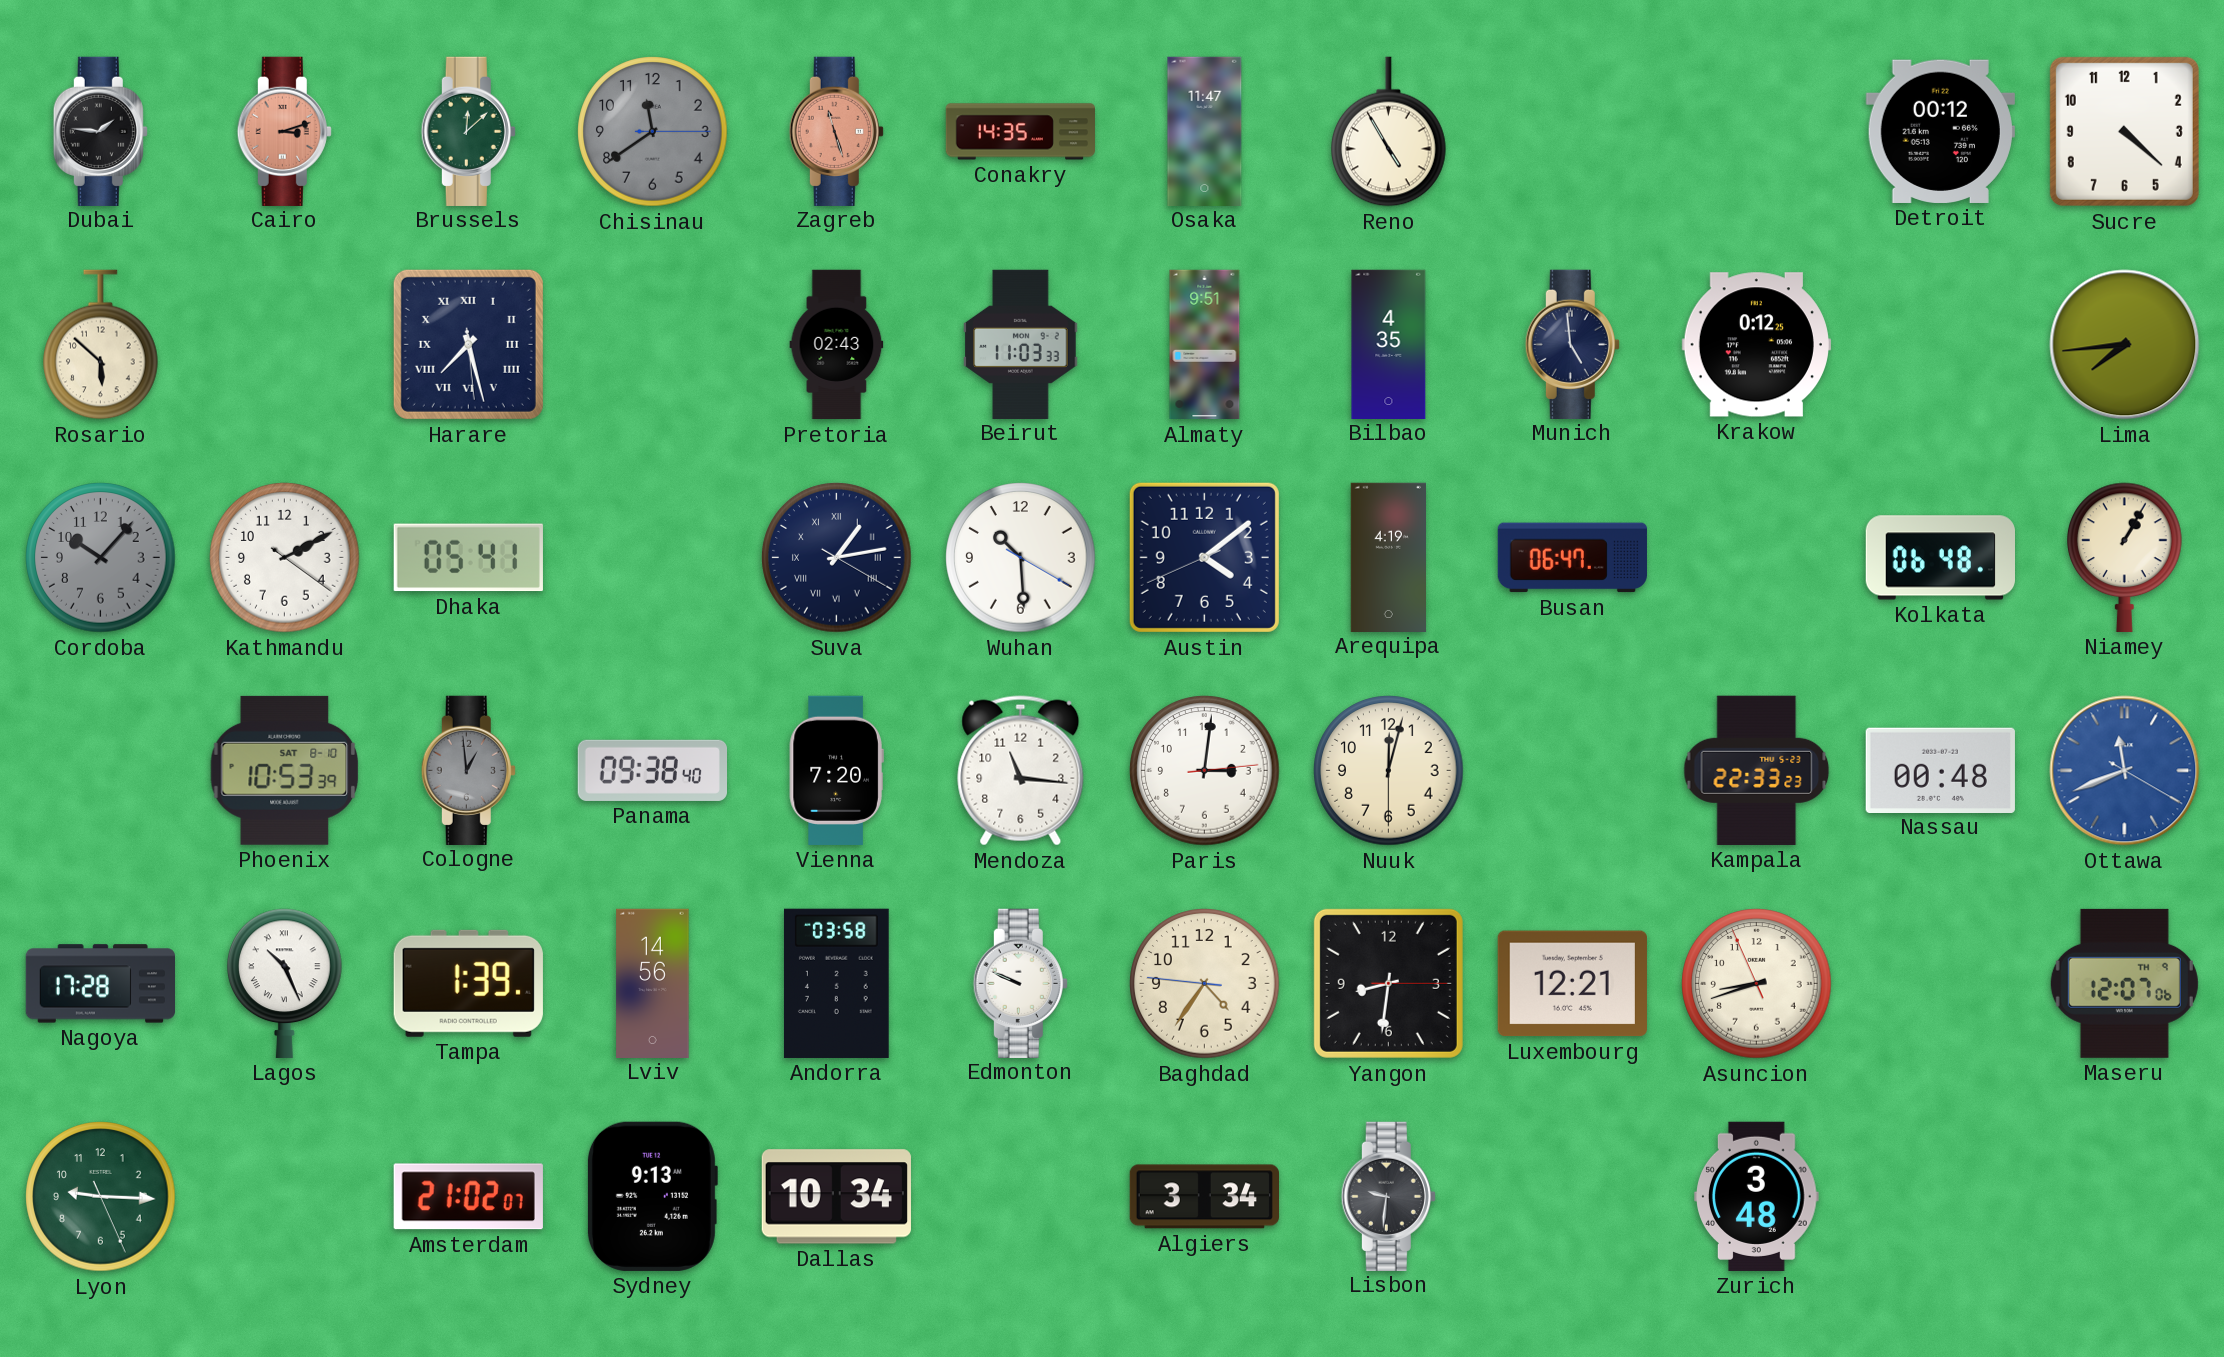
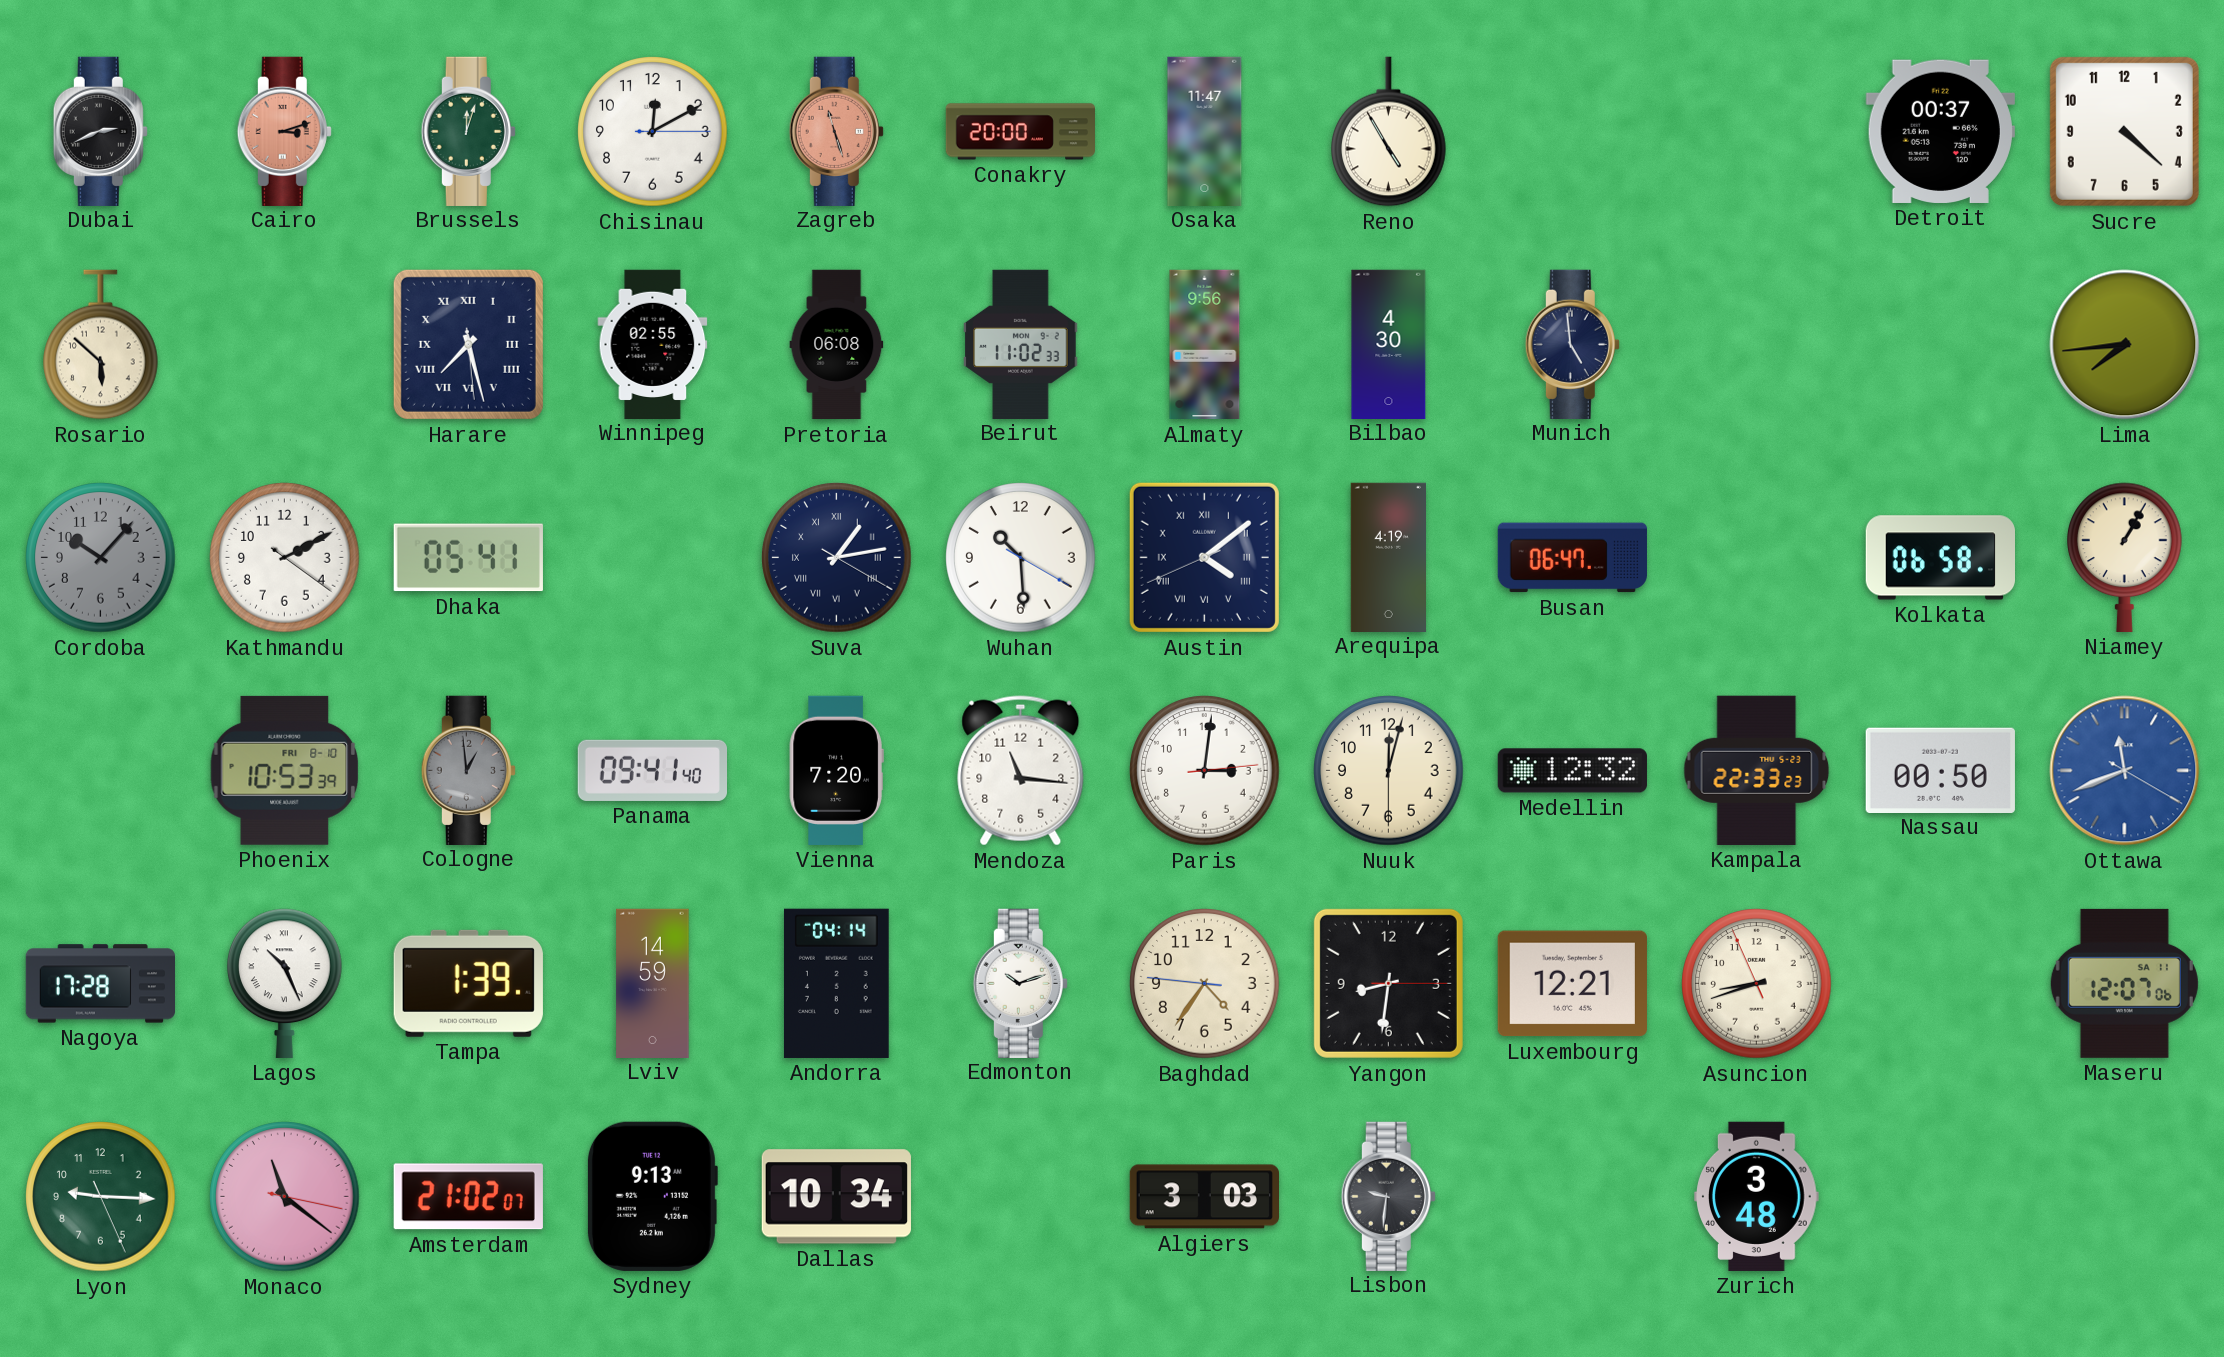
Dubai: 1:46 -> 2:41
Brussels: 12:08 -> 12:03
Chisinau: 11:39 -> 12:10
Chisinau dial: grey -> white
Conakry: 14:35 -> 20:00
Detroit: 00:12 -> 00:37
Winnipeg: none -> 02:55
Pretoria: 02:43 -> 06:08
Beirut: 11:03 -> 11:02
Almaty: 9:51 -> 9:56
Bilbao: 4:35 -> 4:30
Krakow: 0:12 -> none
Austin numerals: Arabic -> Roman
Kolkata: 06:48 -> 06:58
Phoenix date: SAT 8-10 -> FRI 8-10
Panama: 09:38 -> 09:41
Medellin: none -> 12:32
Nassau: 00:48 -> 00:50
Lviv: 14:56 -> 14:59
Andorra: 03:58 -> 04:14
Edmonton: 9:49 -> 10:12
Maseru date: TH 9 -> SA 11
Monaco: none -> 11:21
Algiers: 3:34 -> 3:03
